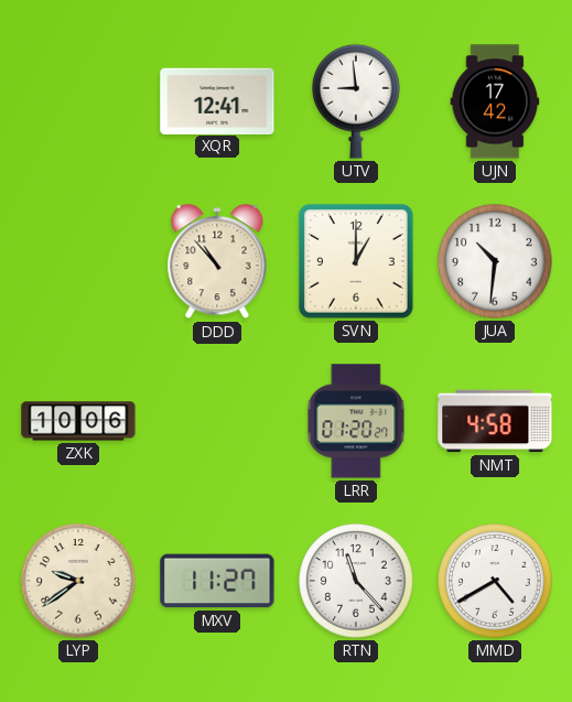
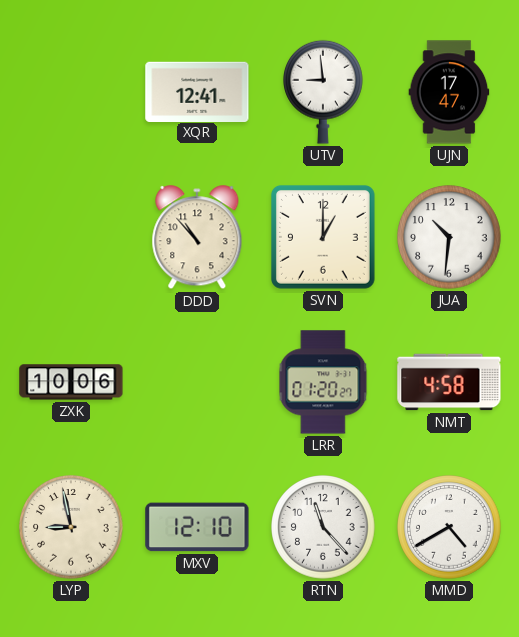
UJN: 17:42 -> 17:47
LYP: 9:39 -> 8:58
MXV: 11:27 -> 12:10
